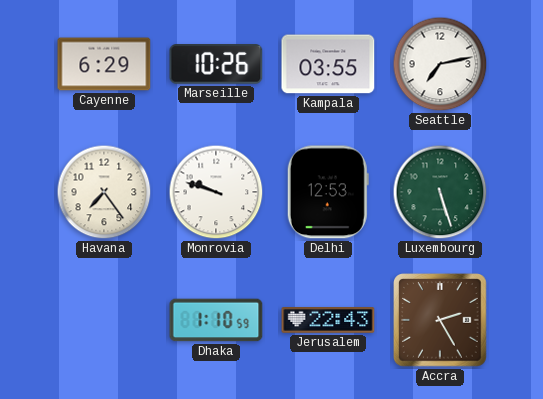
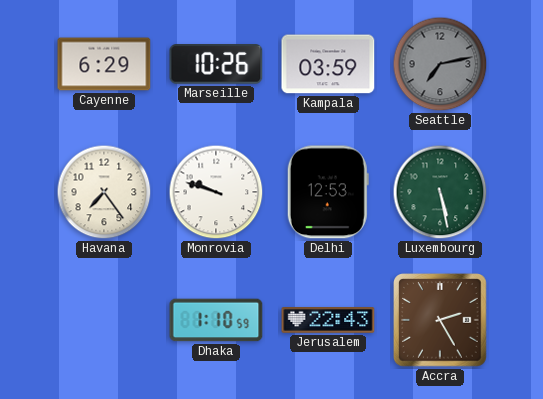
Kampala: 03:55 -> 03:59
Seattle dial: white -> grey
Luxembourg: 5:27 -> 5:28
